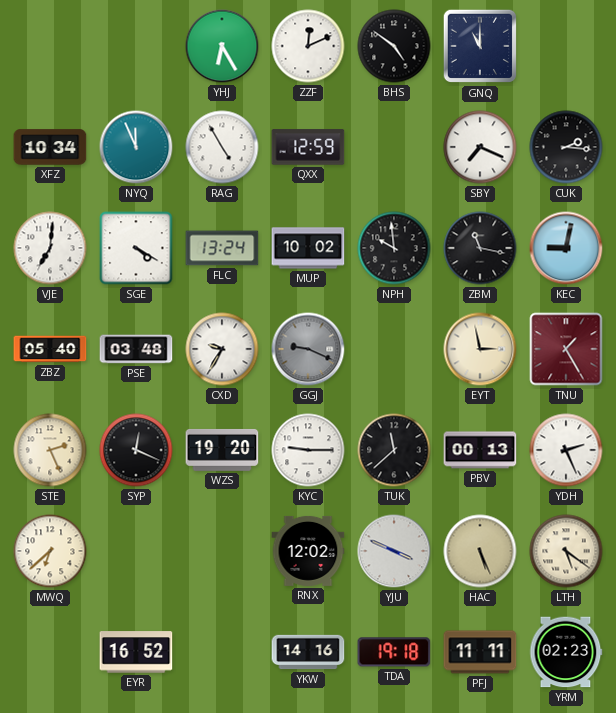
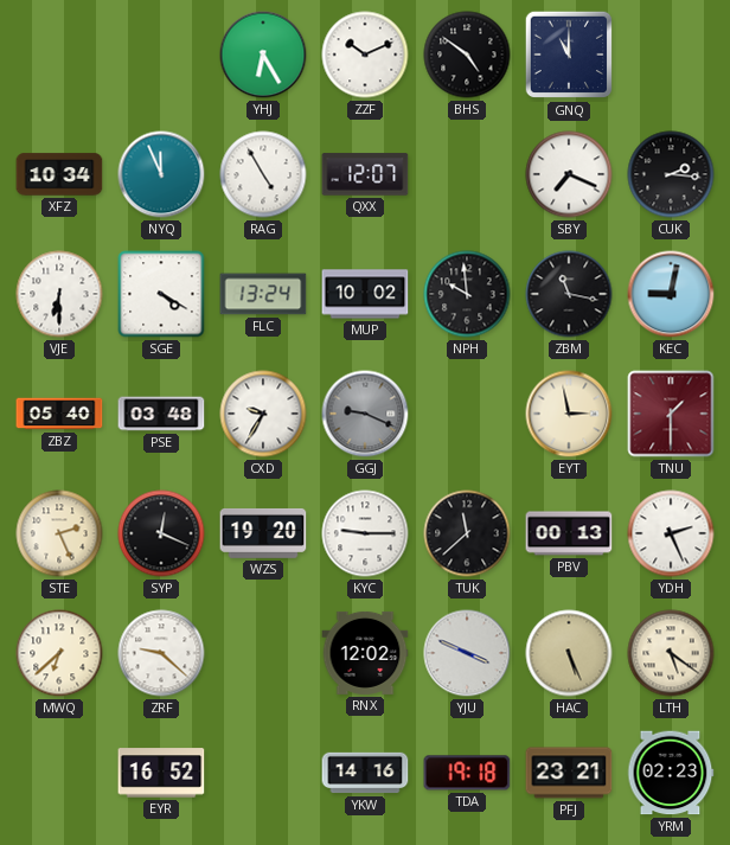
ZZF: 12:11 -> 10:11
QXX: 12:59 -> 12:07
VJE: 7:01 -> 6:30
TNU: 1:25 -> 1:30
ZRF: none -> 9:22
PFJ: 11:11 -> 23:21
